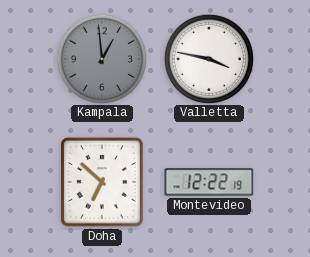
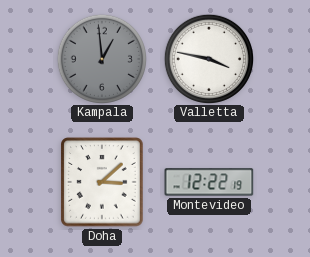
Doha: 6:52 -> 3:08
